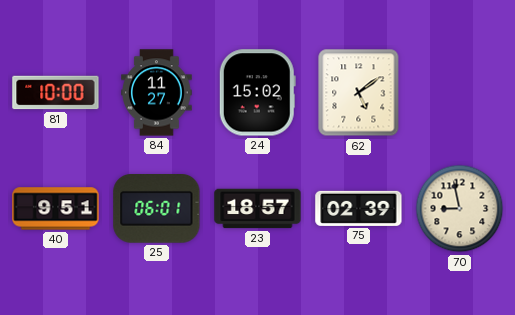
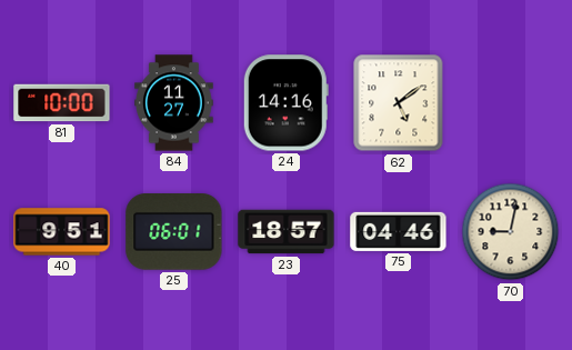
24: 15:02 -> 14:16
75: 02:39 -> 04:46
70: 8:58 -> 9:02
